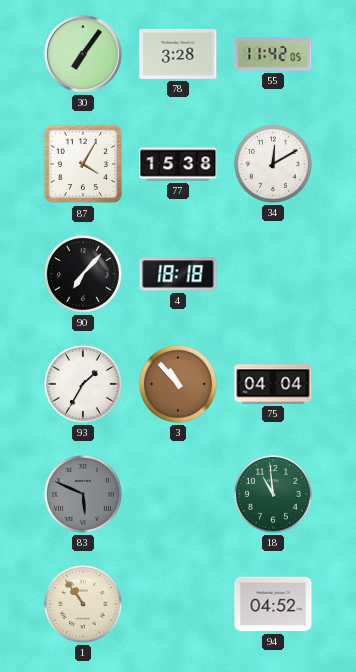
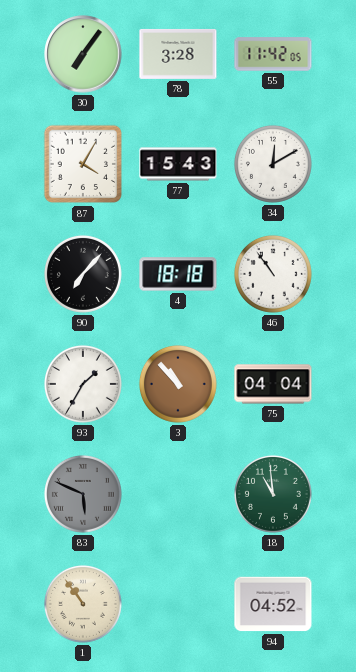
77: 15:38 -> 15:43
46: none -> 10:54
